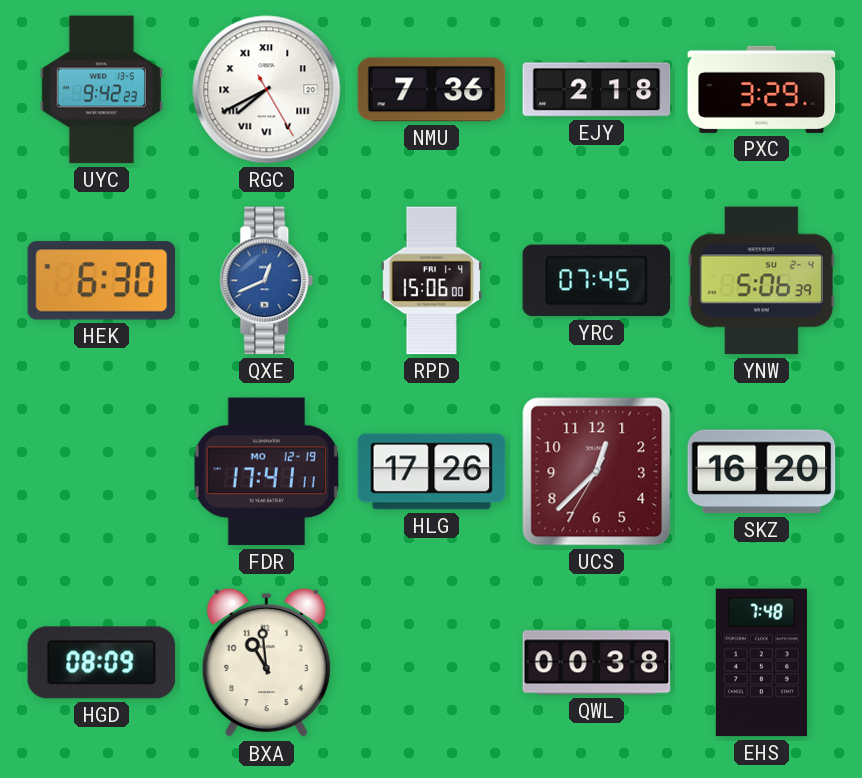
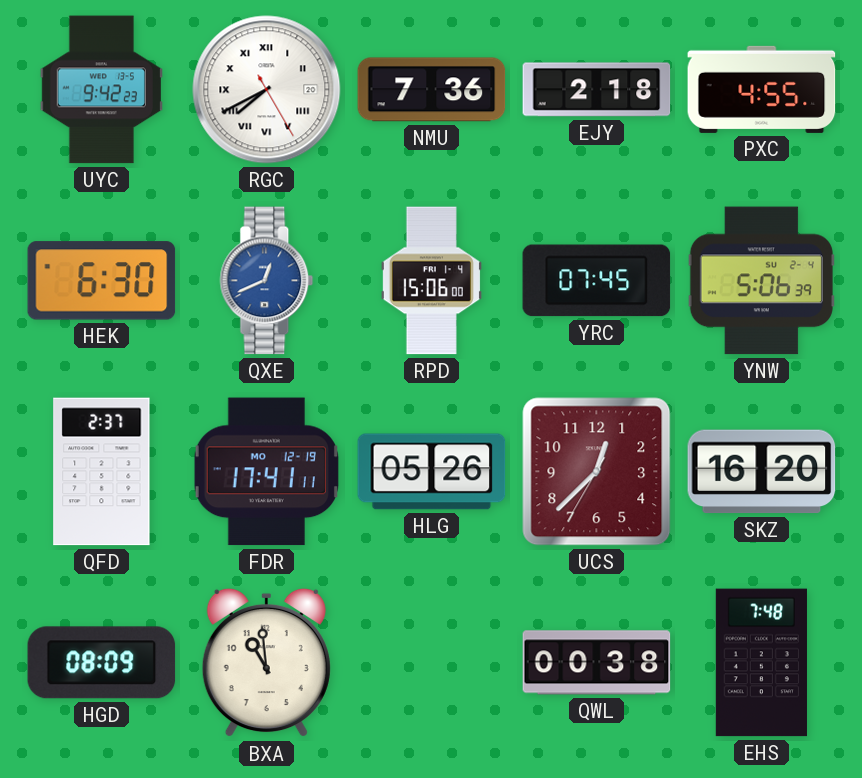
PXC: 3:29 -> 4:55
QFD: none -> 2:37
HLG: 17:26 -> 05:26
